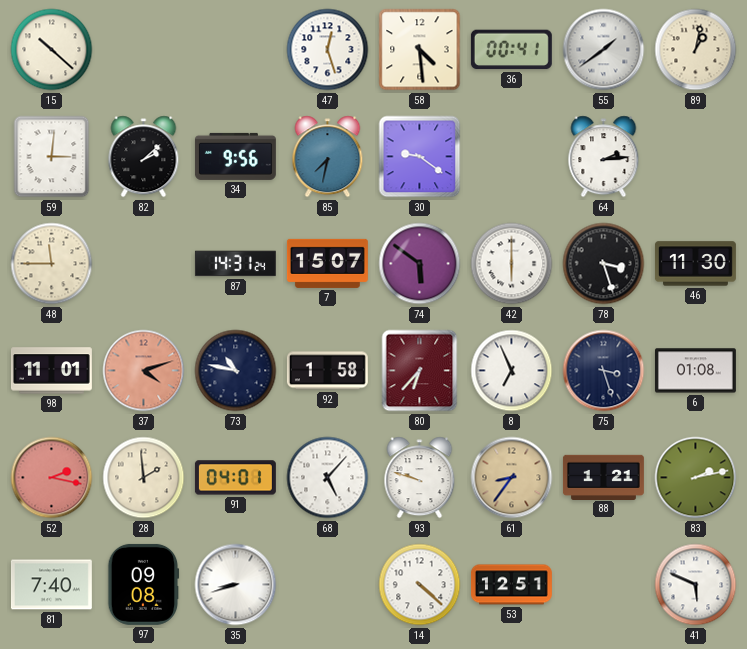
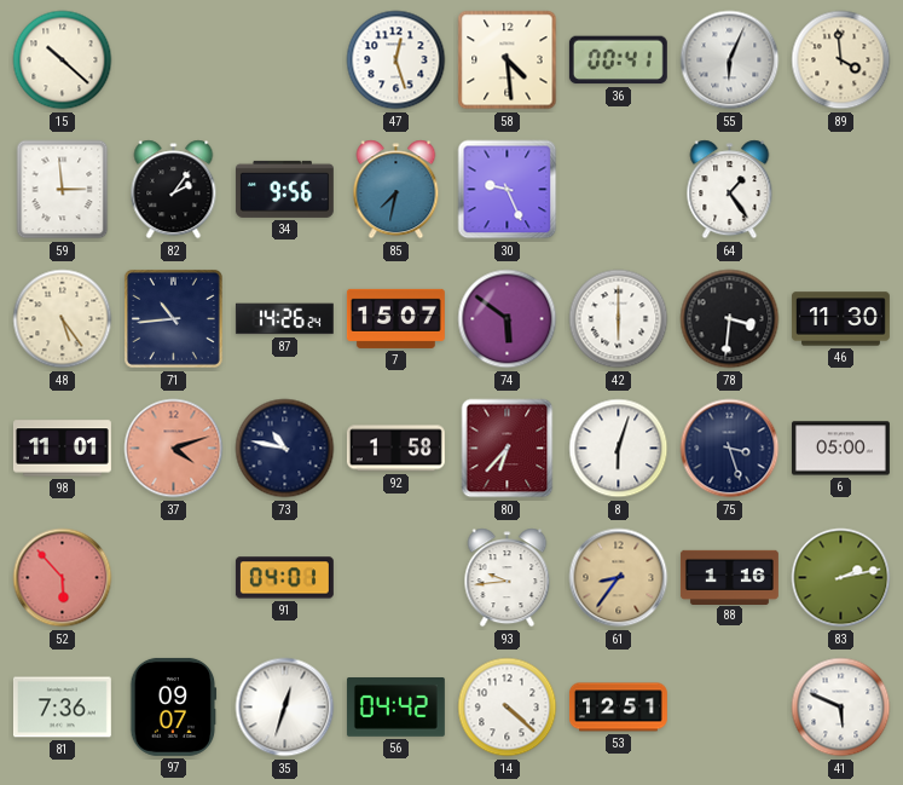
55: 1:39 -> 6:04
89: 1:02 -> 3:59
59: 3:01 -> 2:59
82: 2:08 -> 2:06
30: 9:21 -> 9:26
64: 2:14 -> 1:24
48: 11:45 -> 5:24
71: none -> 10:44
87: 14:31 -> 14:26
78: 3:27 -> 3:31
8: 6:56 -> 6:03
6: 01:08 -> 05:00
52: 2:17 -> 5:53
28: 1:59 -> none
68: 5:07 -> none
93: 9:48 -> 9:44
88: 1:21 -> 1:16
81: 7:40 -> 7:36
97: 09:08 -> 09:07
35: 8:42 -> 12:33
56: none -> 04:42
